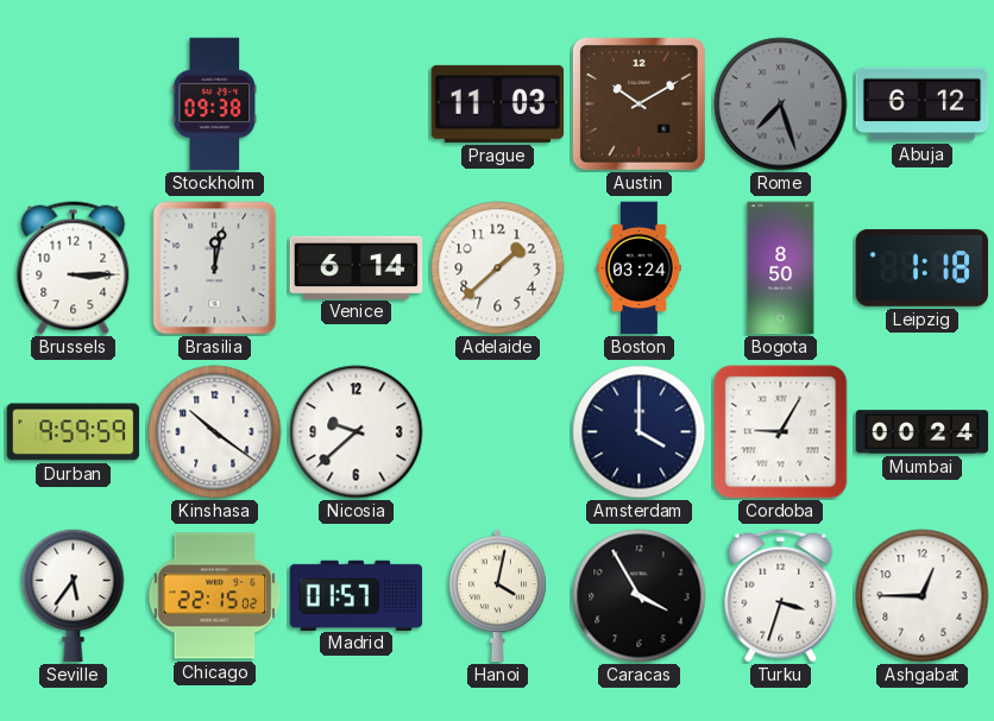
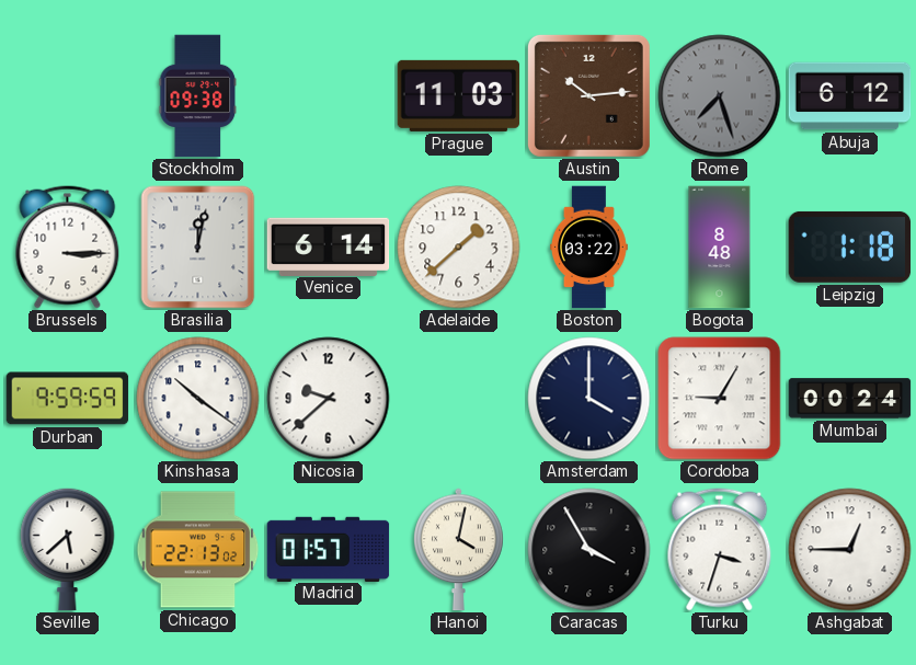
Austin: 10:10 -> 10:14
Boston: 03:24 -> 03:22
Bogota: 8:50 -> 8:48
Seville: 5:36 -> 5:38
Chicago: 22:15 -> 22:13
